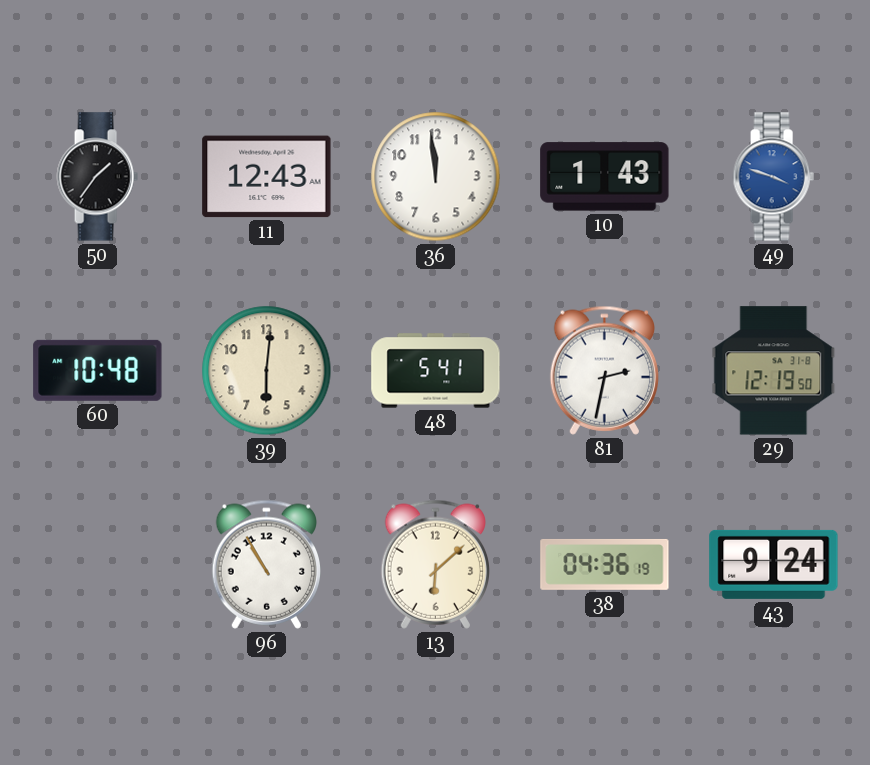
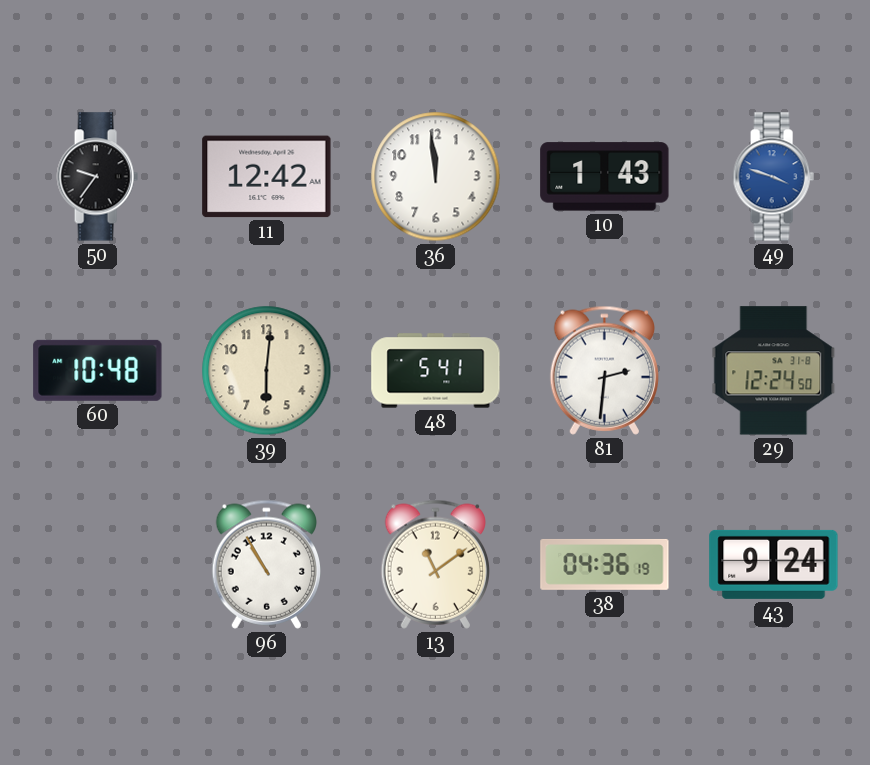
50: 1:36 -> 9:36
11: 12:43 -> 12:42
81: 2:32 -> 2:31
29: 12:19 -> 12:24
13: 6:08 -> 11:09
